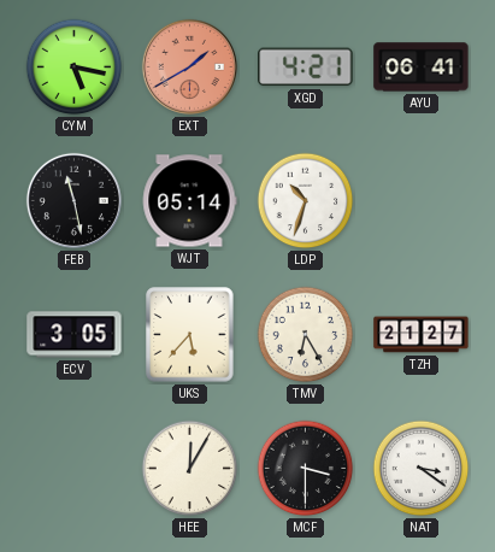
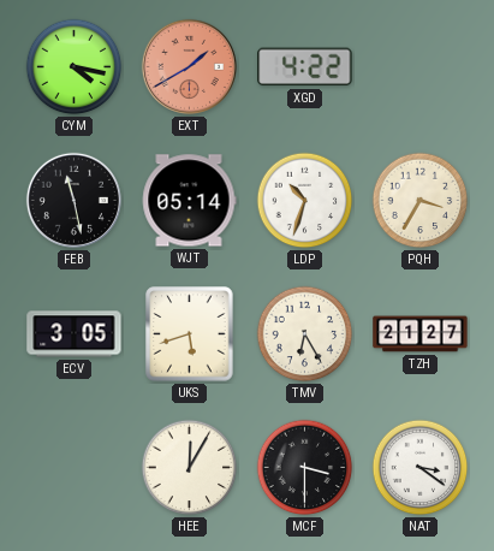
CYM: 5:17 -> 4:17
XGD: 4:21 -> 4:22
AYU: 06:41 -> none
PQH: none -> 3:35
UKS: 5:37 -> 5:42
